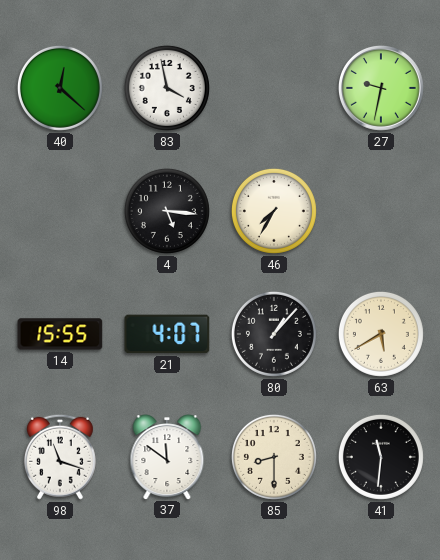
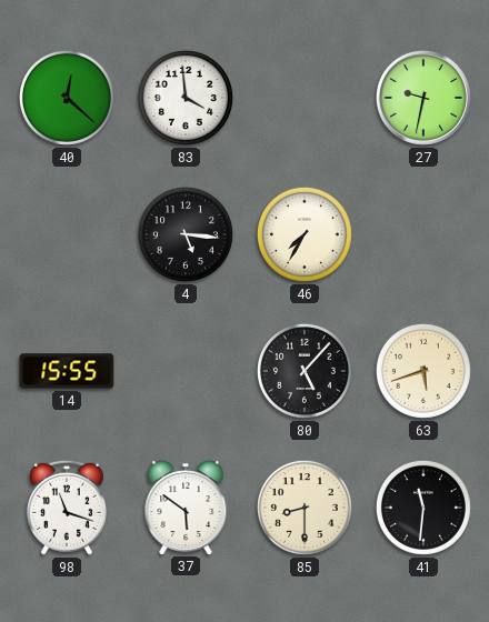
83: 3:58 -> 3:59
21: 4:07 -> none
80: 1:07 -> 5:07
63: 5:40 -> 5:42
37: 11:51 -> 5:51
